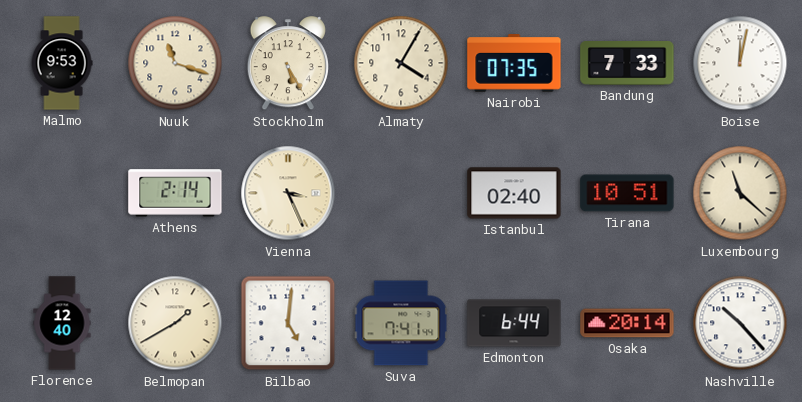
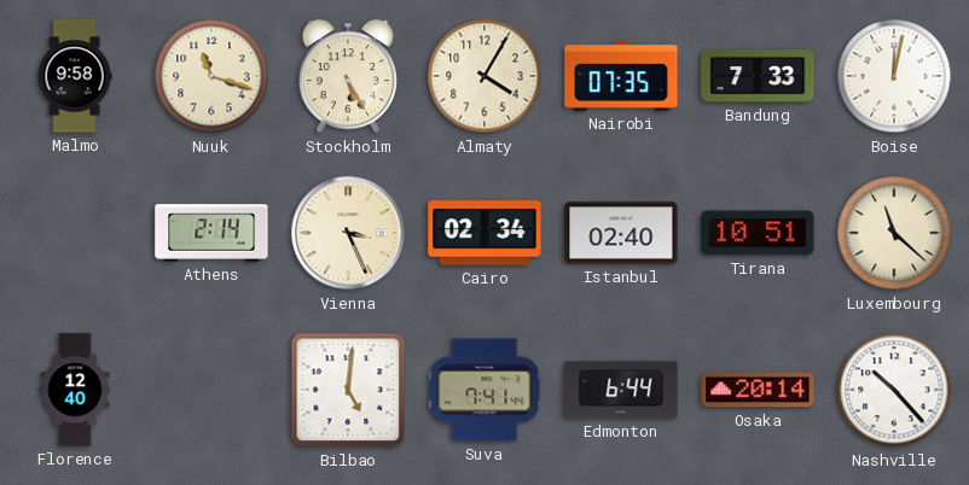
Malmo: 9:53 -> 9:58
Cairo: none -> 02:34
Belmopan: 1:40 -> none
